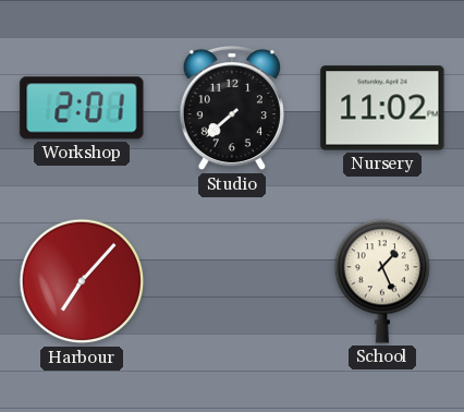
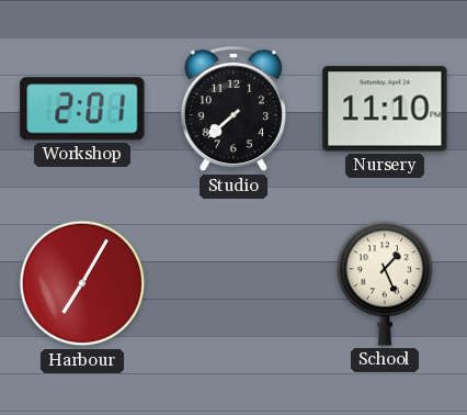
Nursery: 11:02 -> 11:10
Harbour: 7:07 -> 7:05
